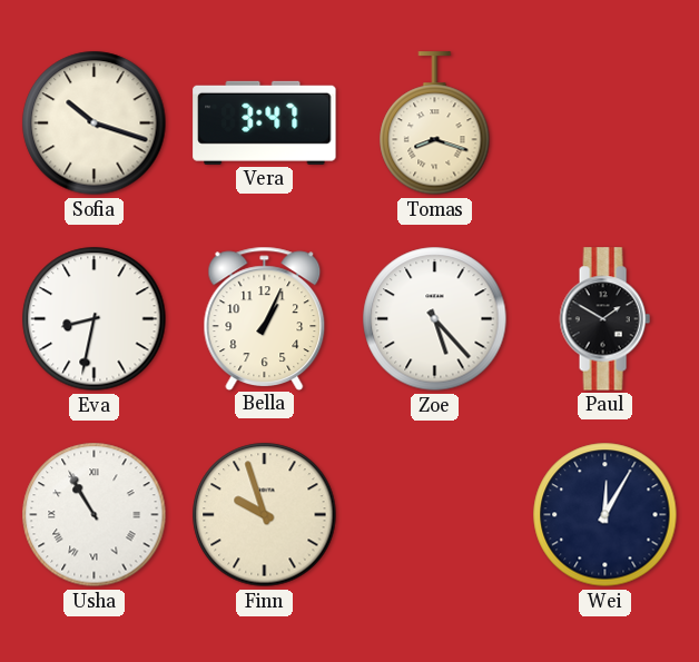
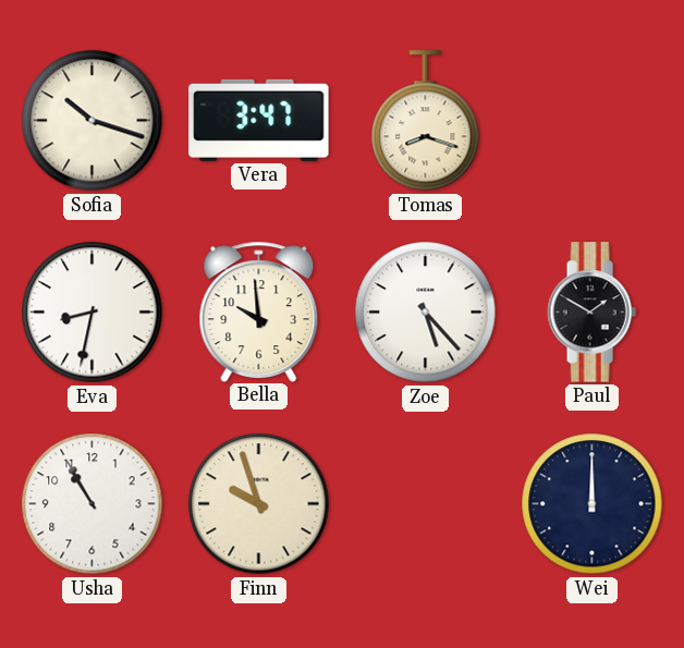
Bella: 1:04 -> 9:59
Usha numerals: Roman -> Arabic
Wei: 12:05 -> 12:00
